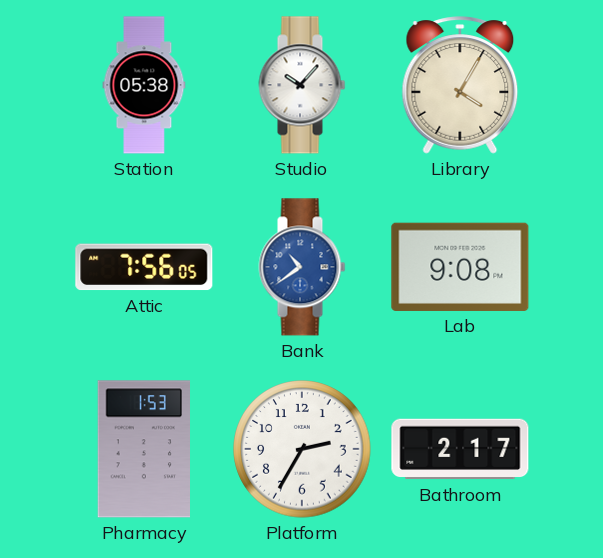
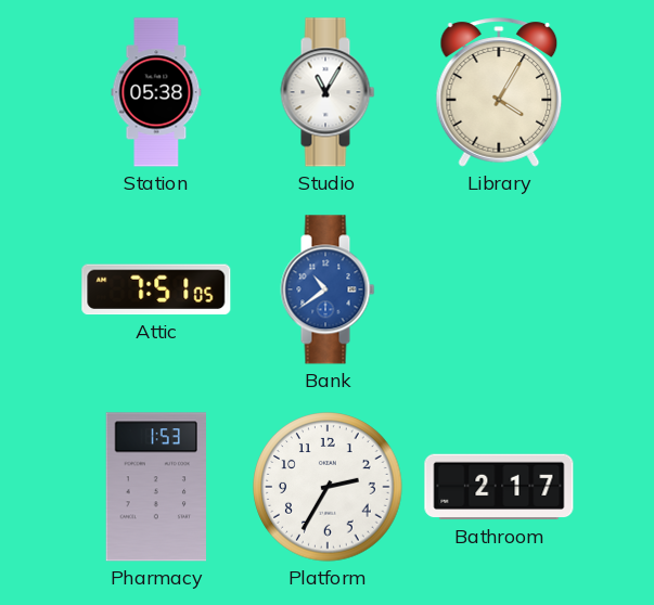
Studio: 10:07 -> 11:05
Attic: 7:56 -> 7:51
Lab: 9:08 -> none
